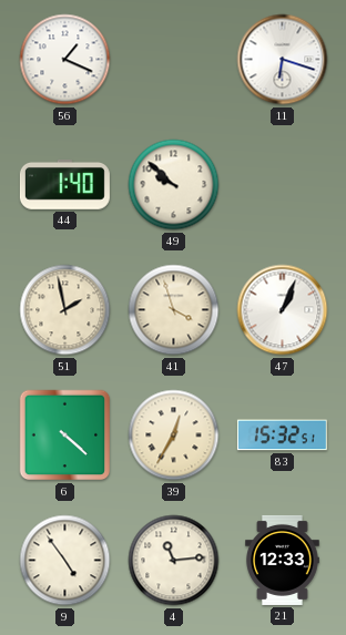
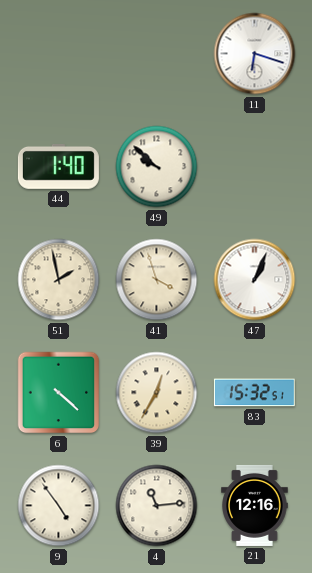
56: 1:19 -> none
21: 12:33 -> 12:16
